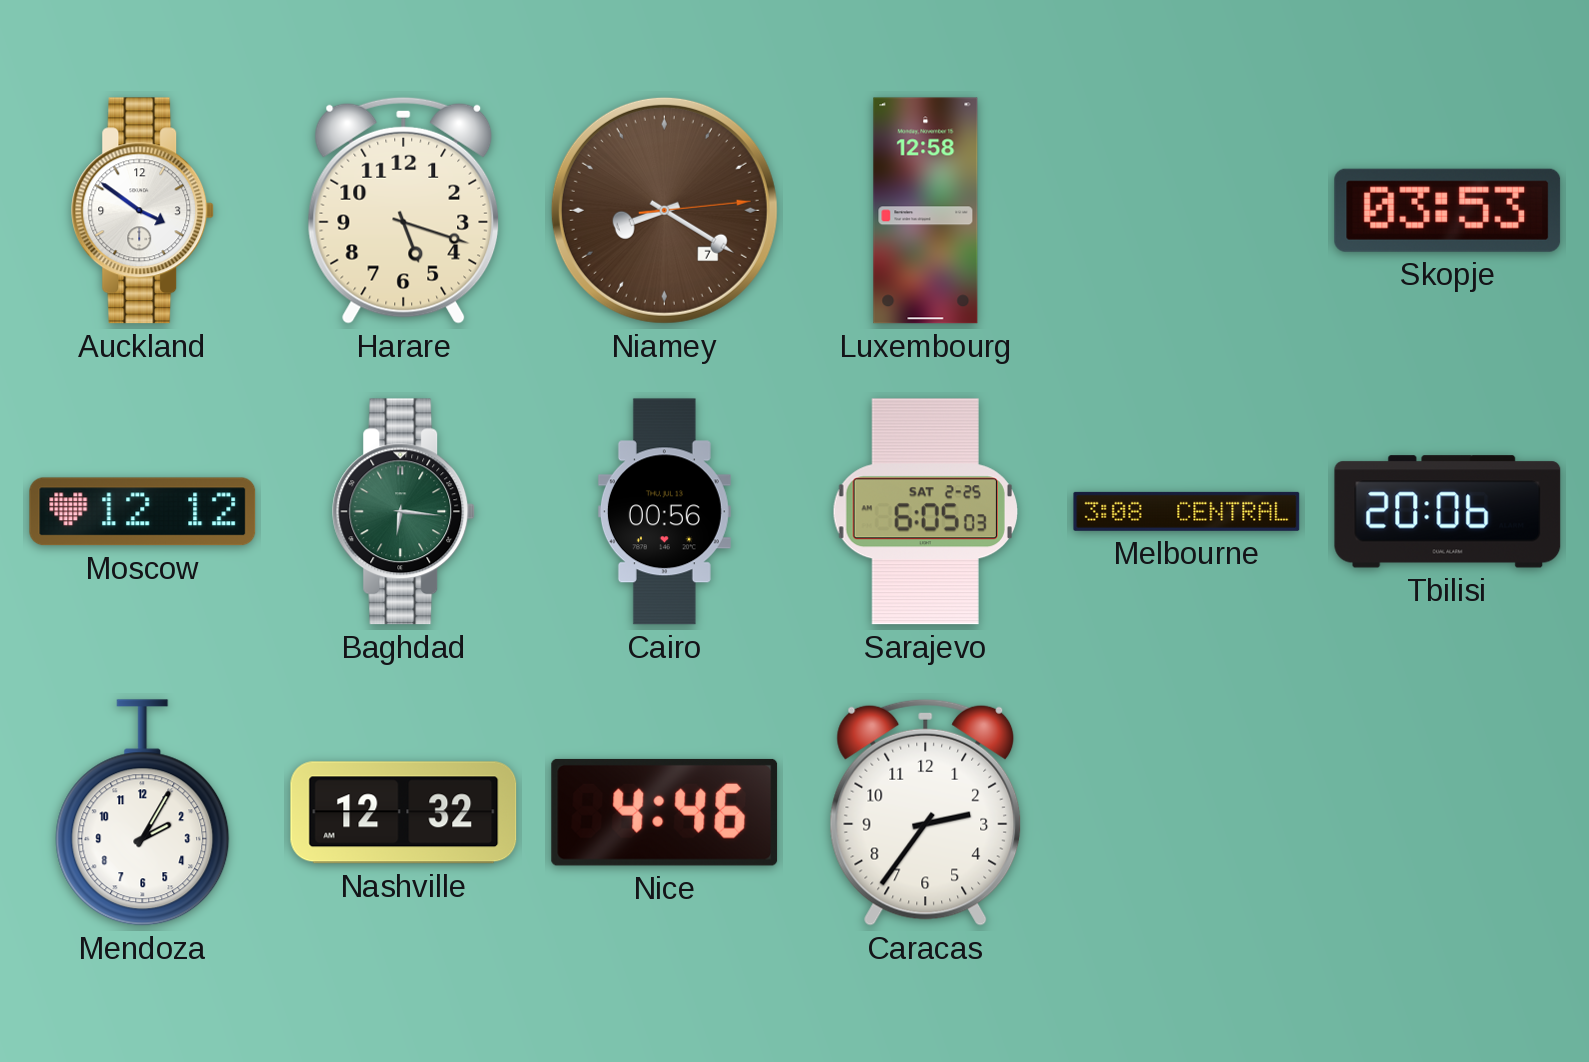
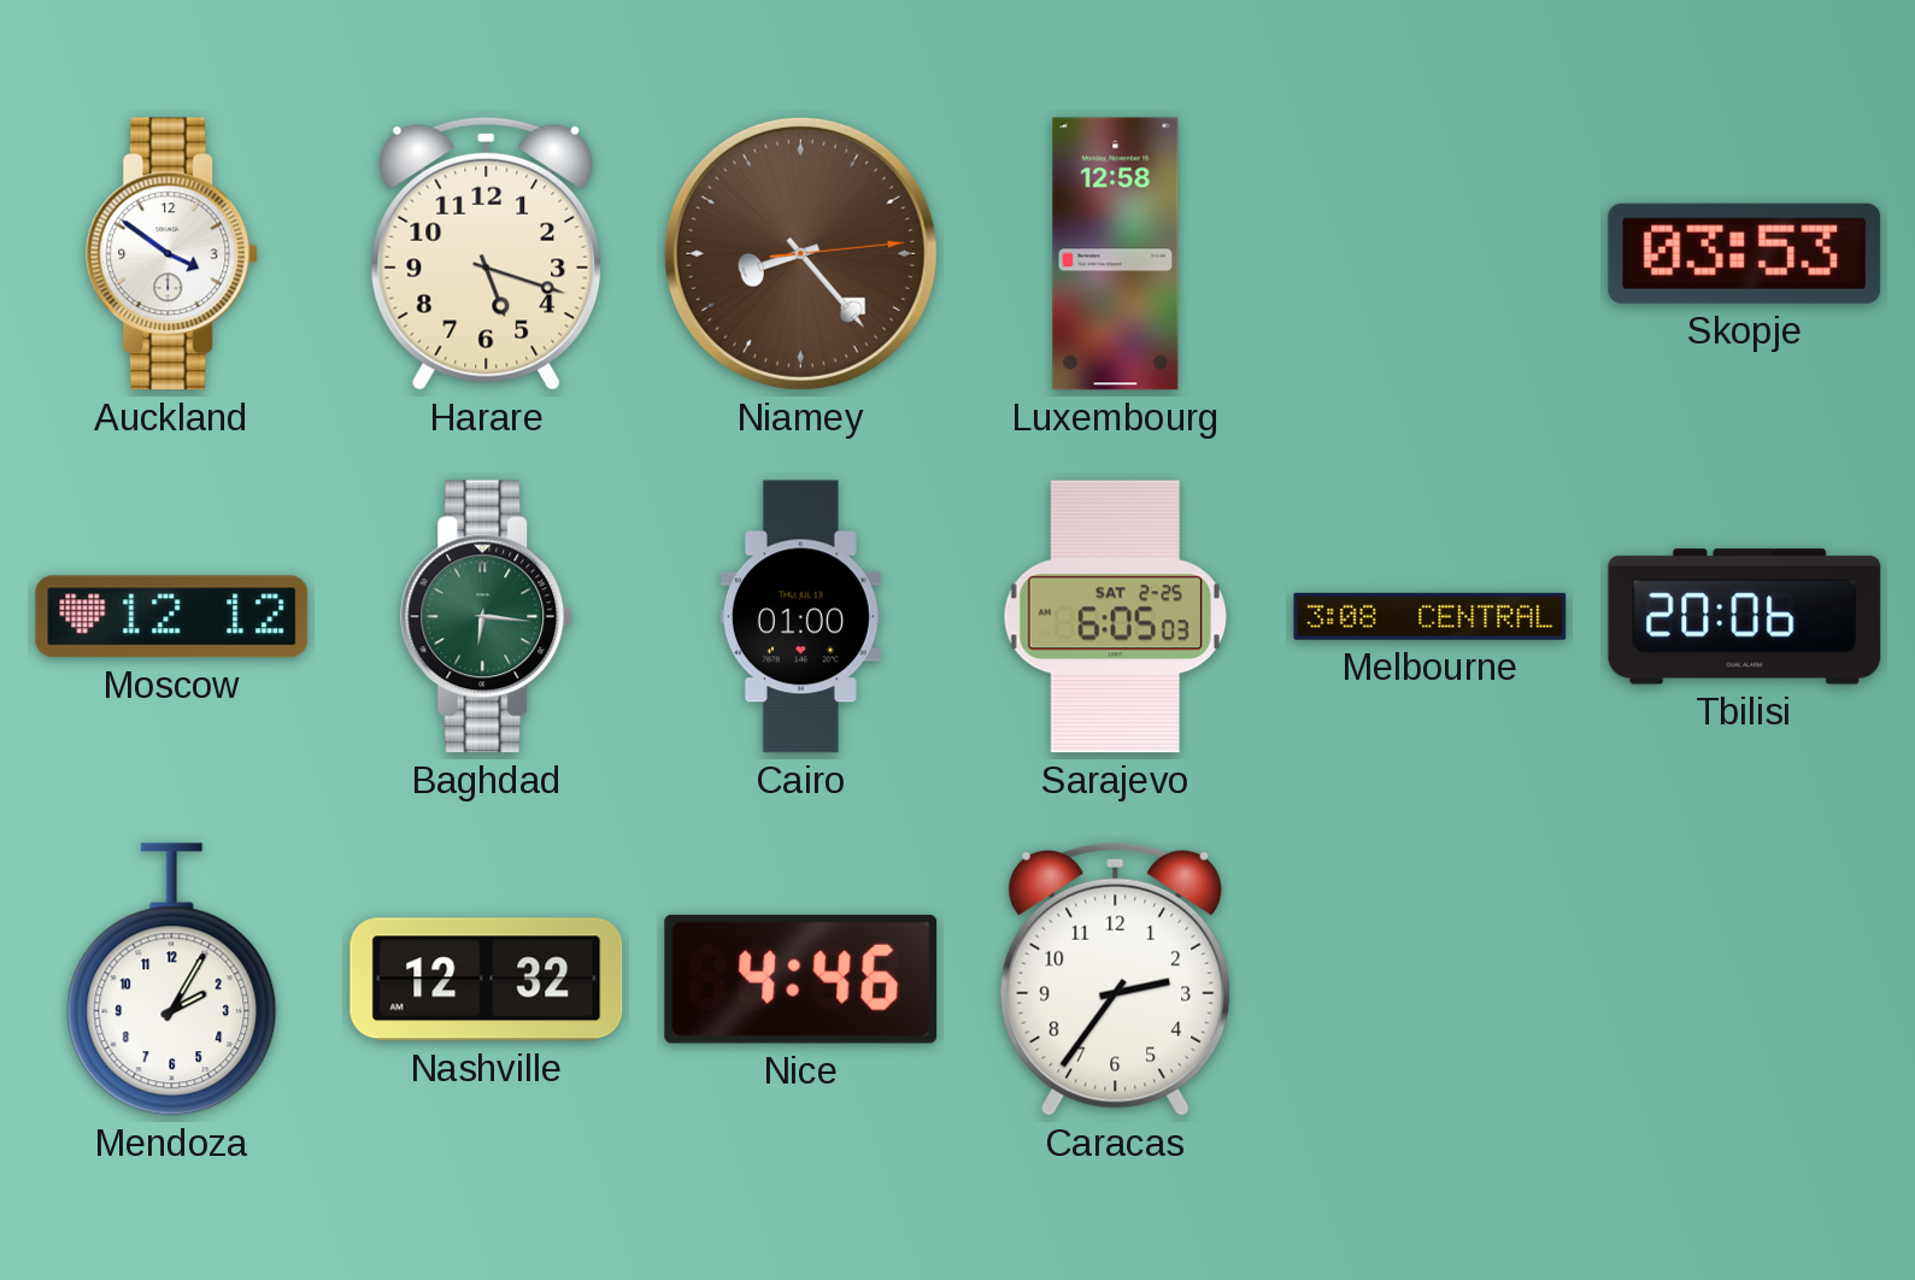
Niamey: 8:20 -> 8:23
Cairo: 00:56 -> 01:00
